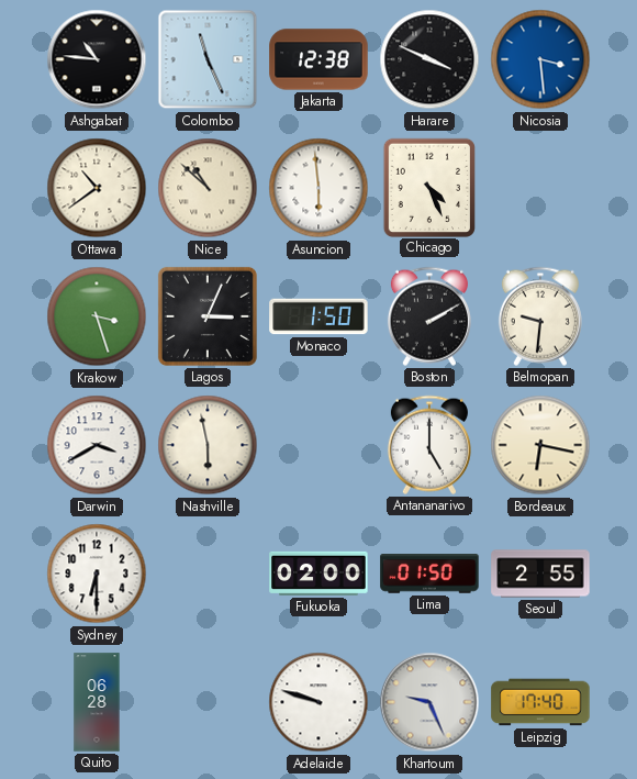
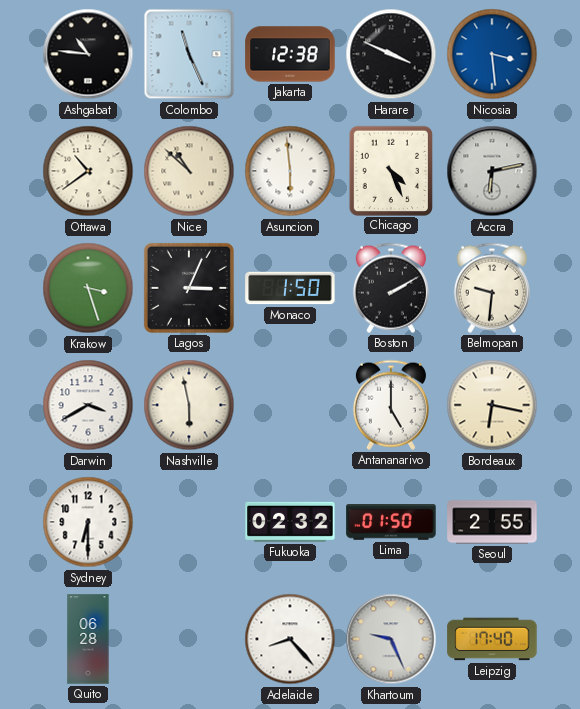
Accra: none -> 6:13
Fukuoka: 02:00 -> 02:32
Adelaide: 9:48 -> 8:23
